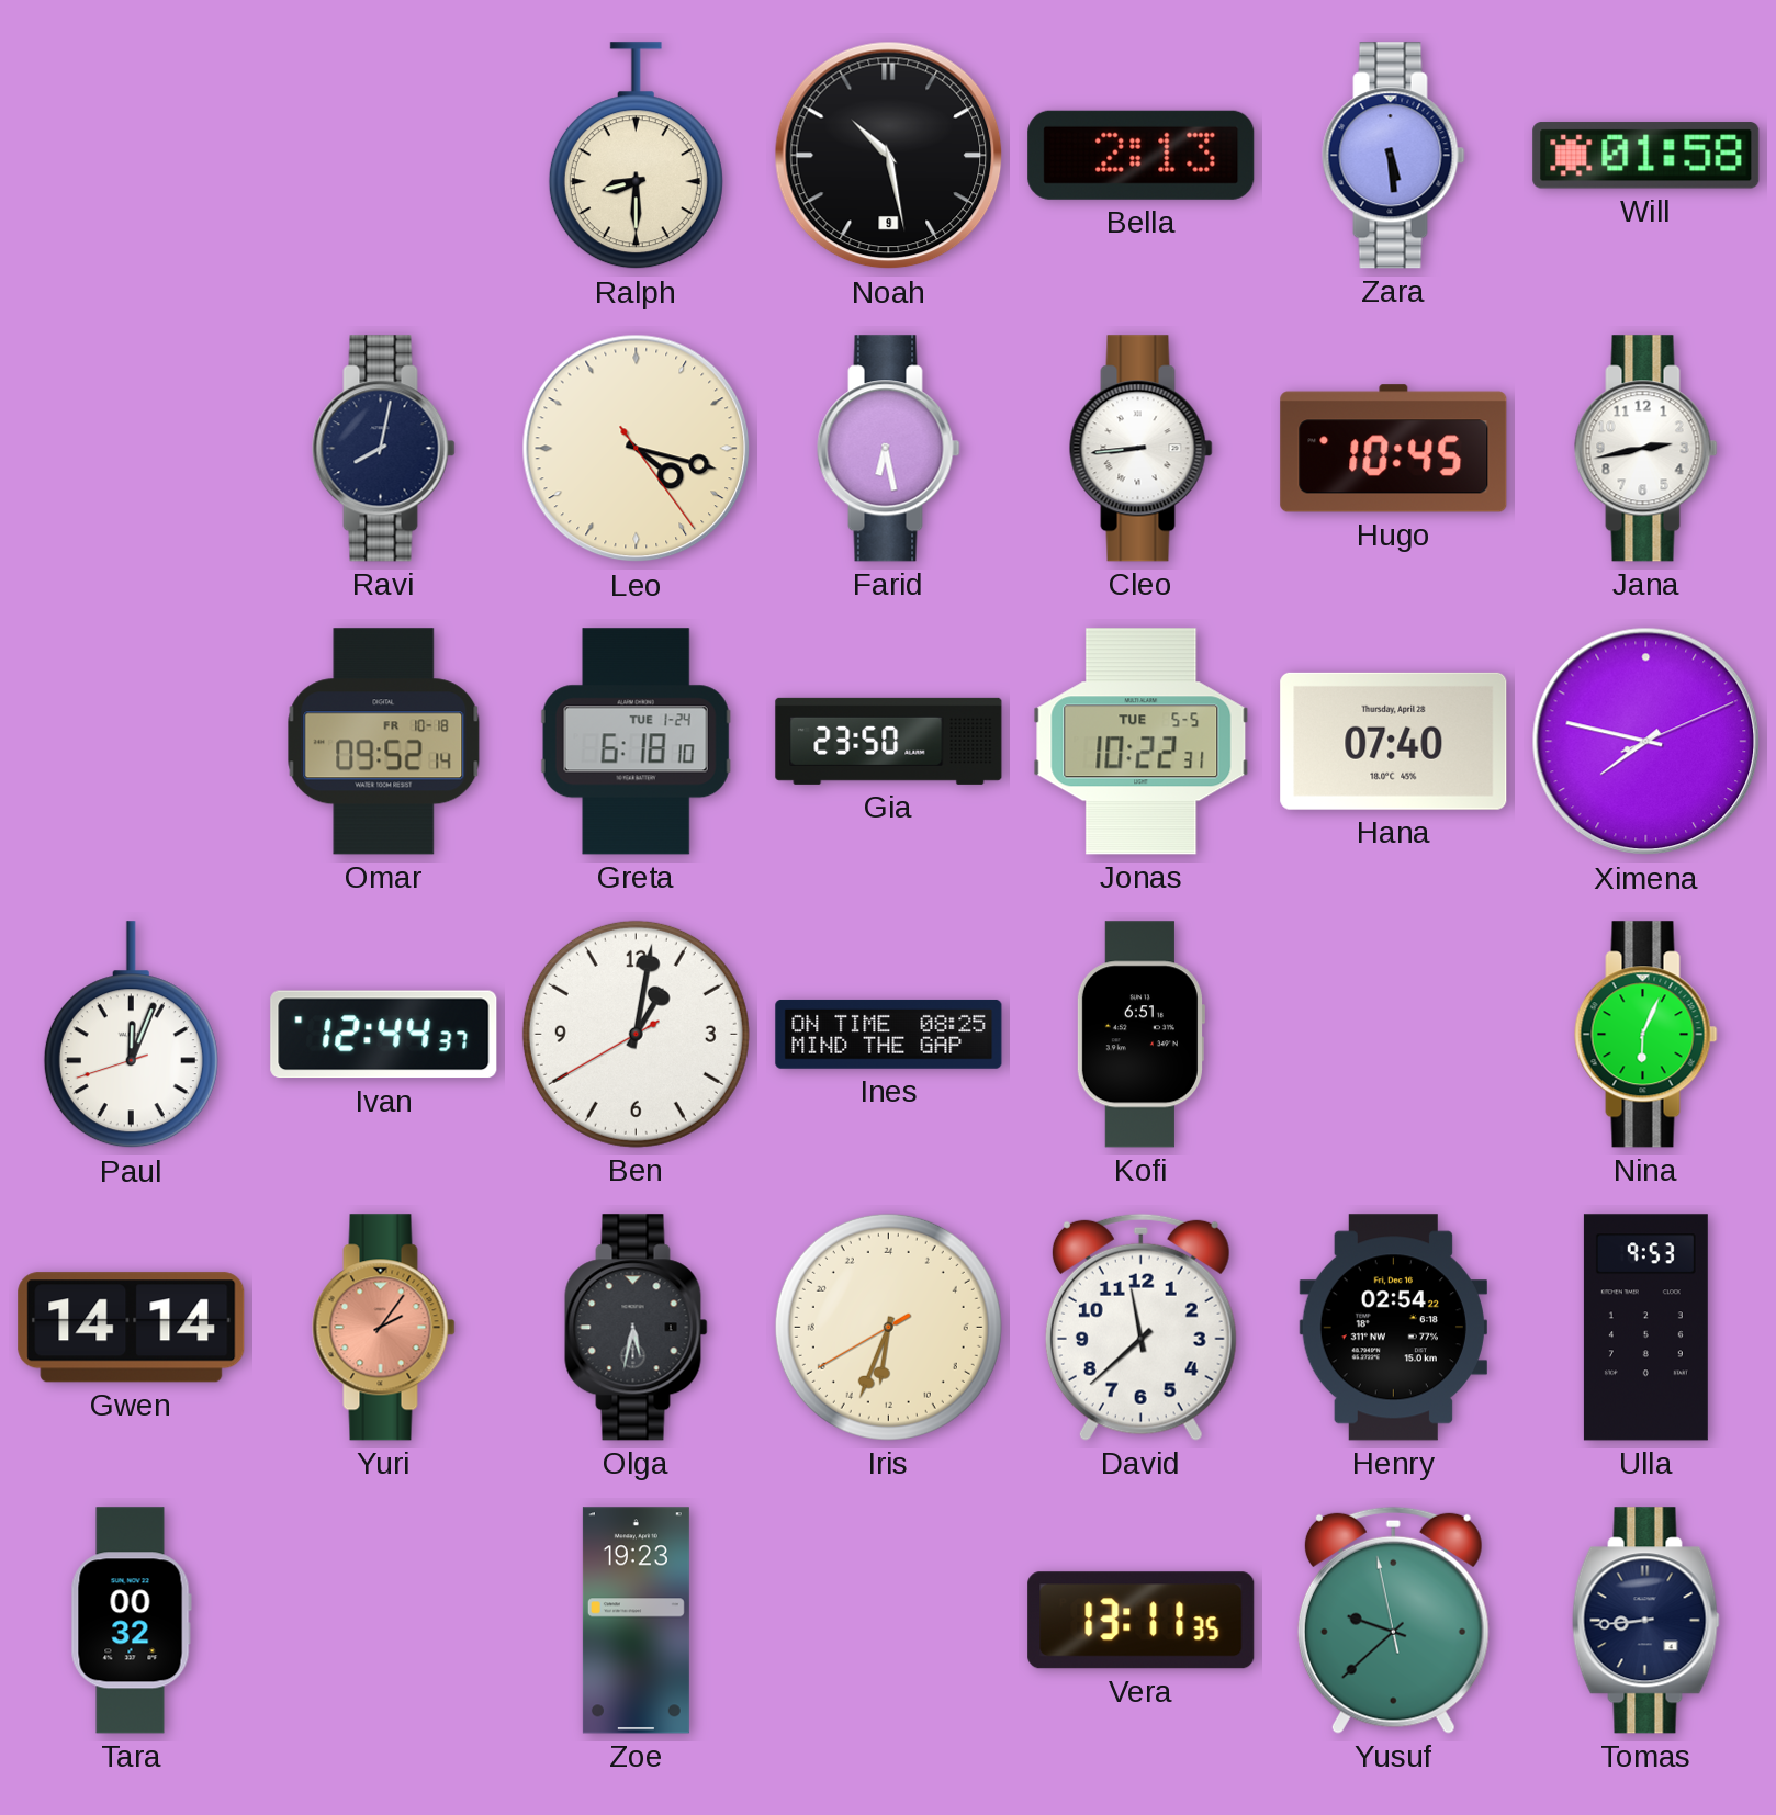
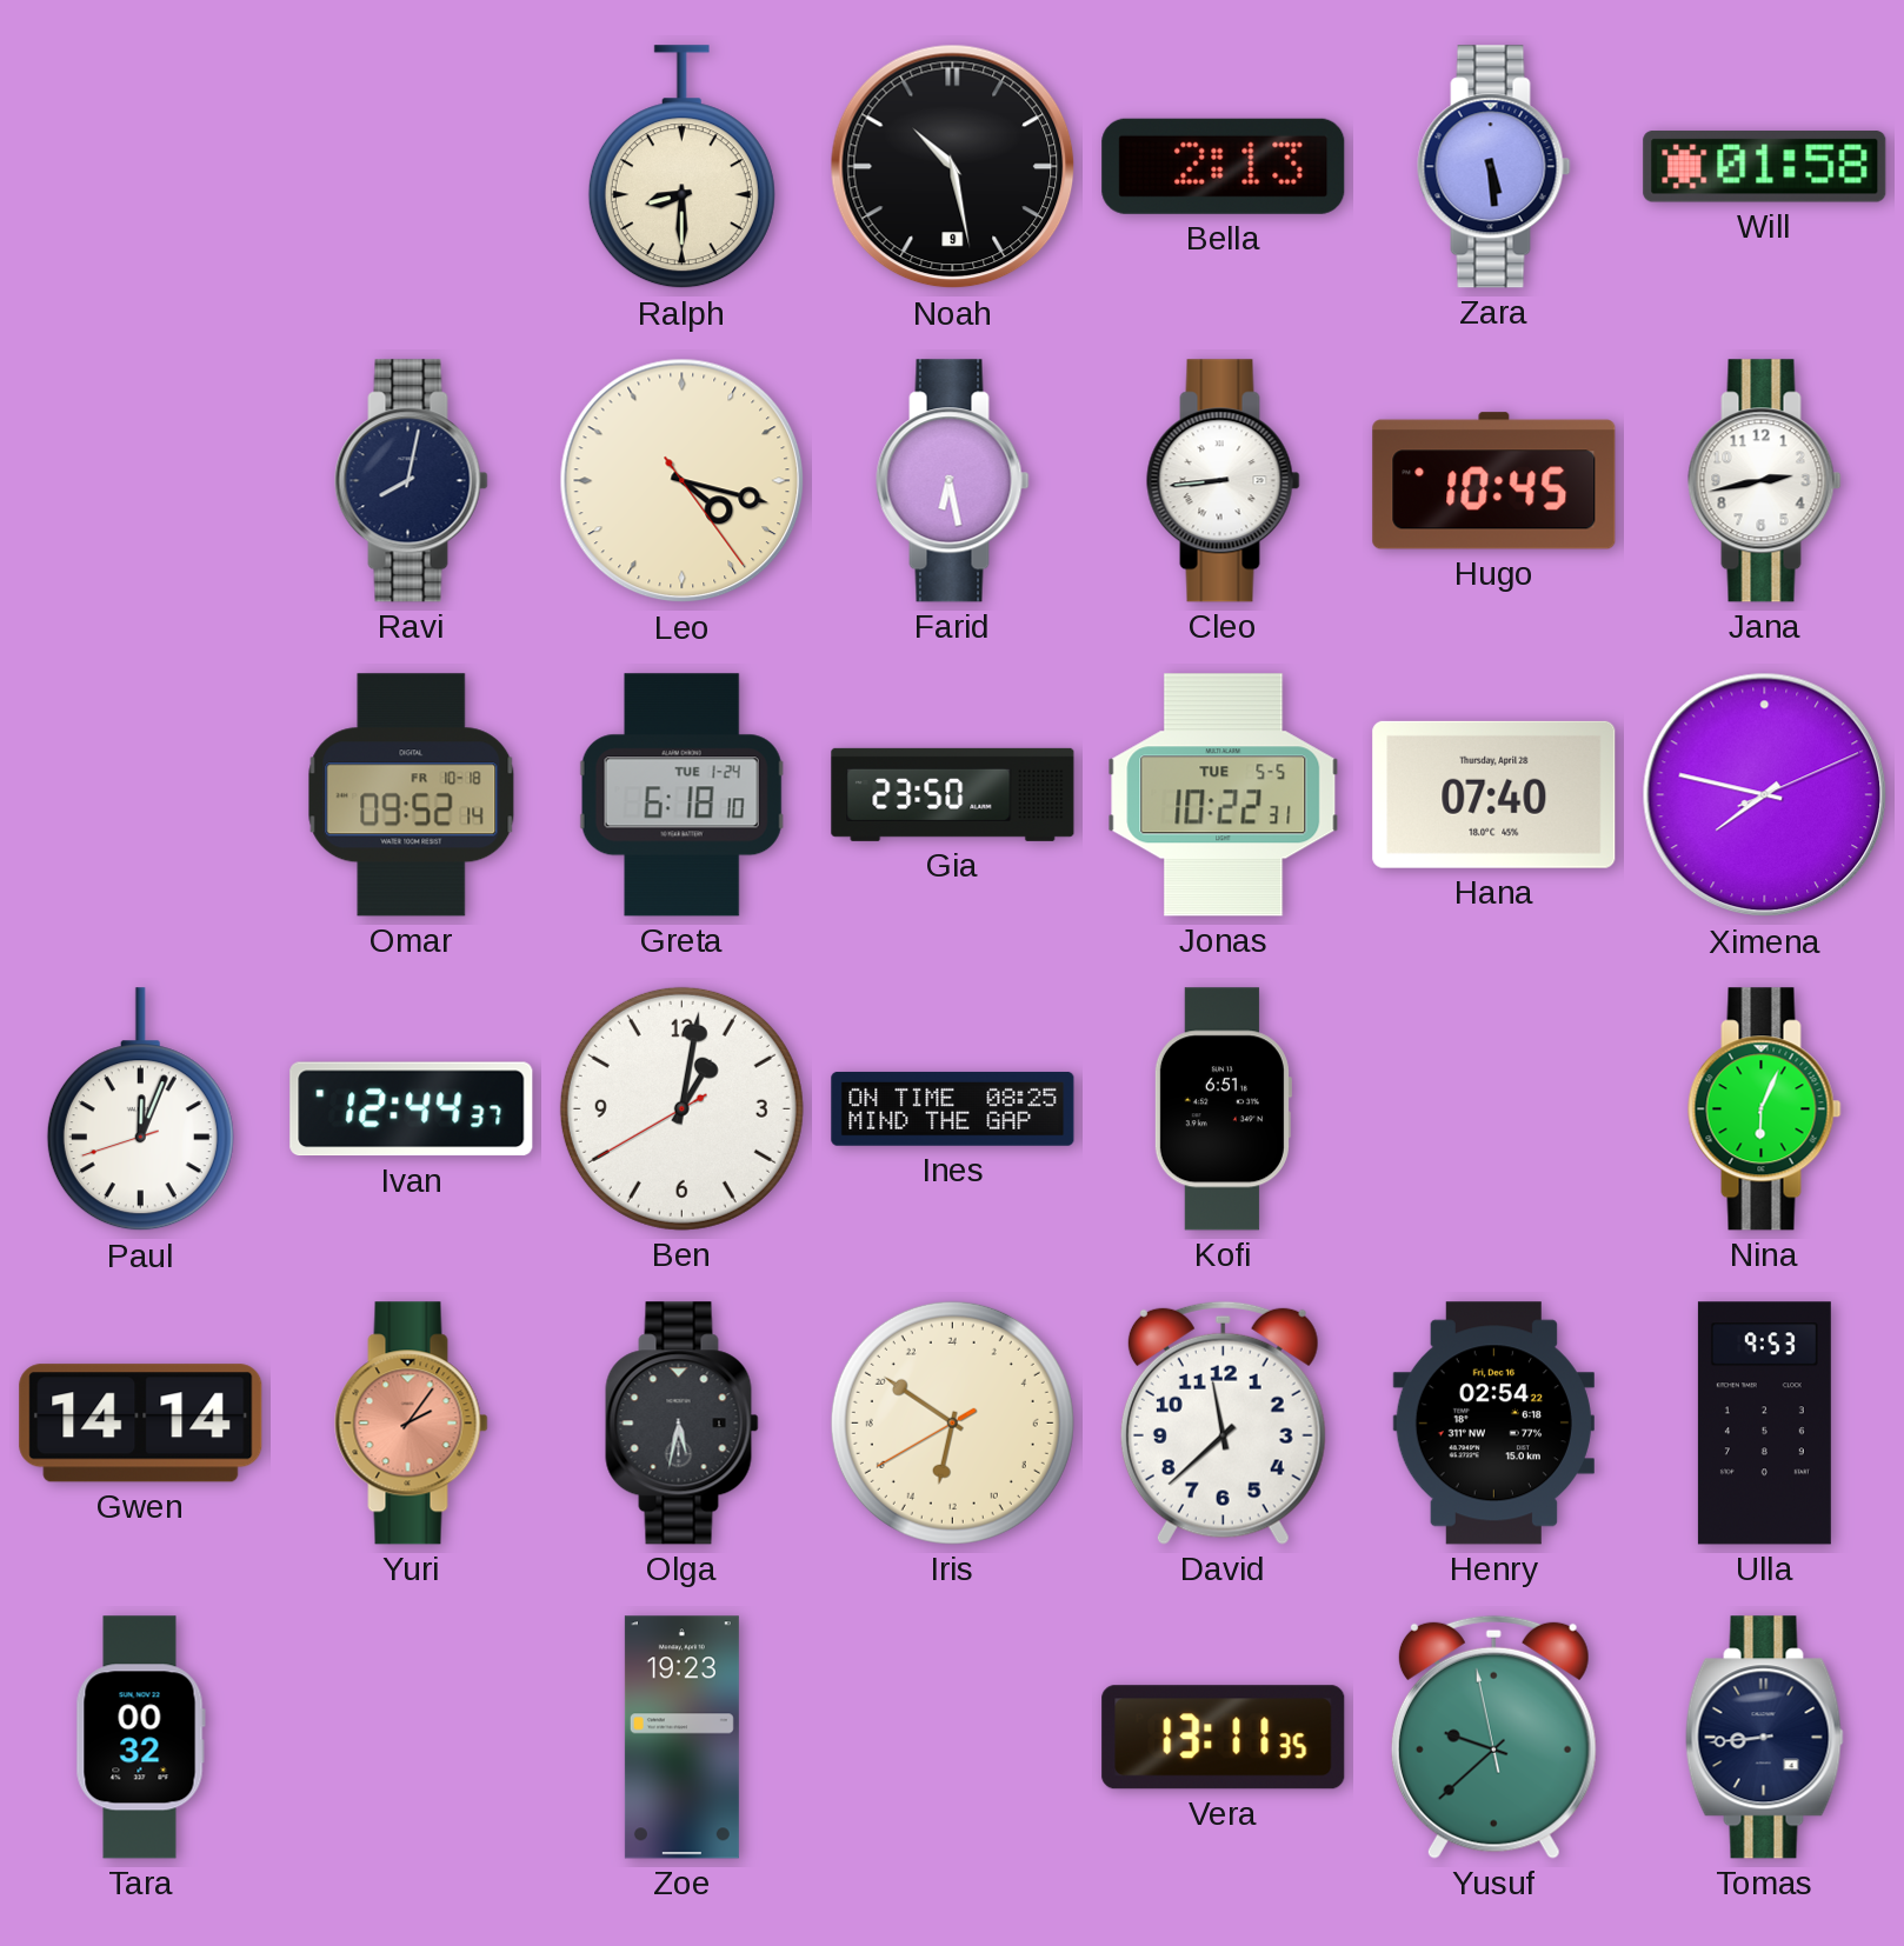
Iris: 12:33 -> 12:50
